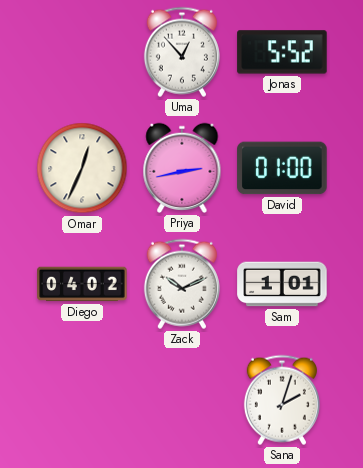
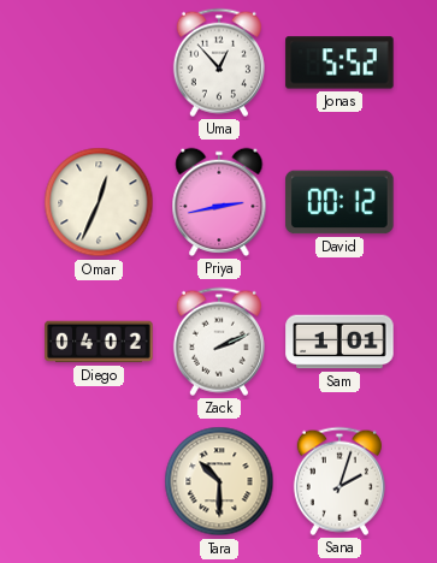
David: 01:00 -> 00:12
Zack: 10:11 -> 2:11
Tara: none -> 10:30
